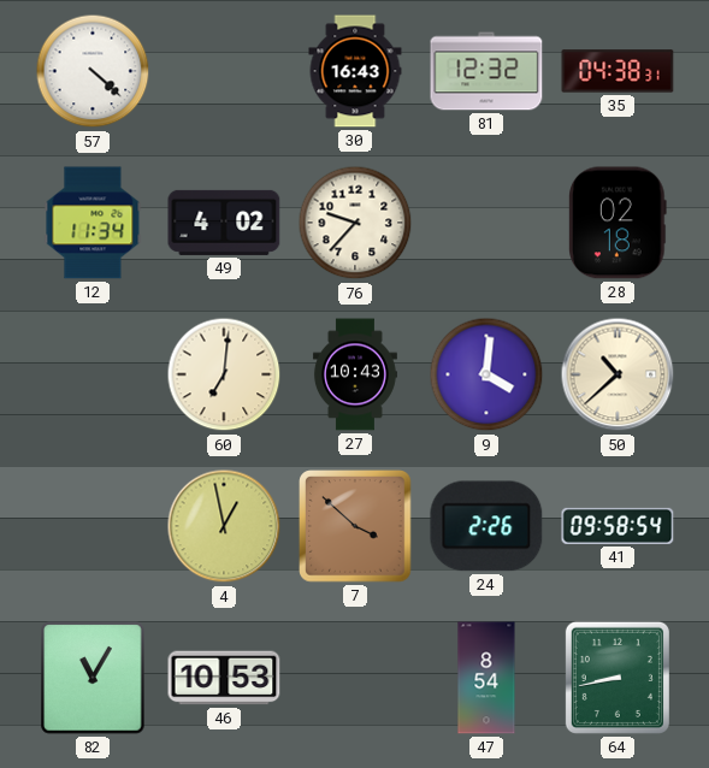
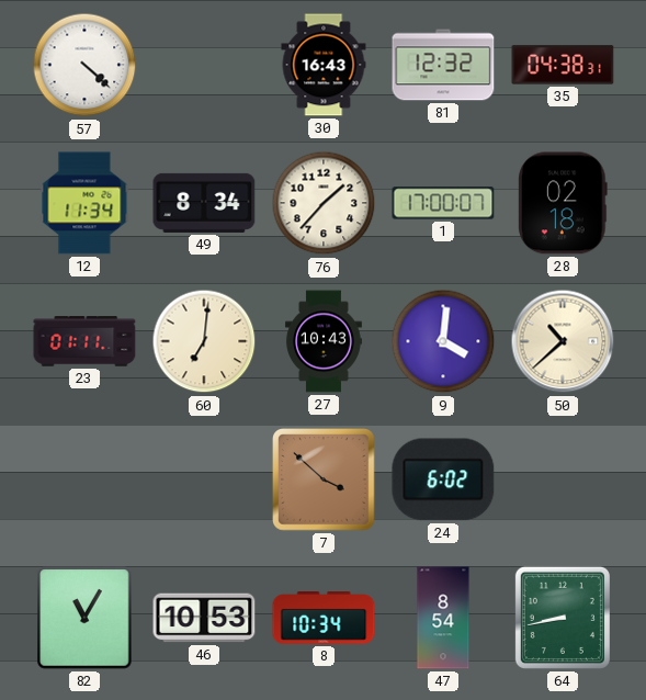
49: 4:02 -> 8:34
76: 9:37 -> 1:37
1: none -> 17:00
23: none -> 01:11
4: 12:58 -> none
24: 2:26 -> 6:02
41: 09:58 -> none
8: none -> 10:34
